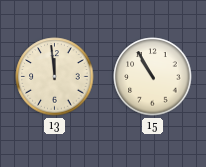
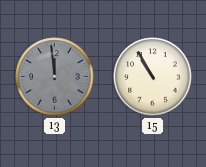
13 dial: cream -> grey
